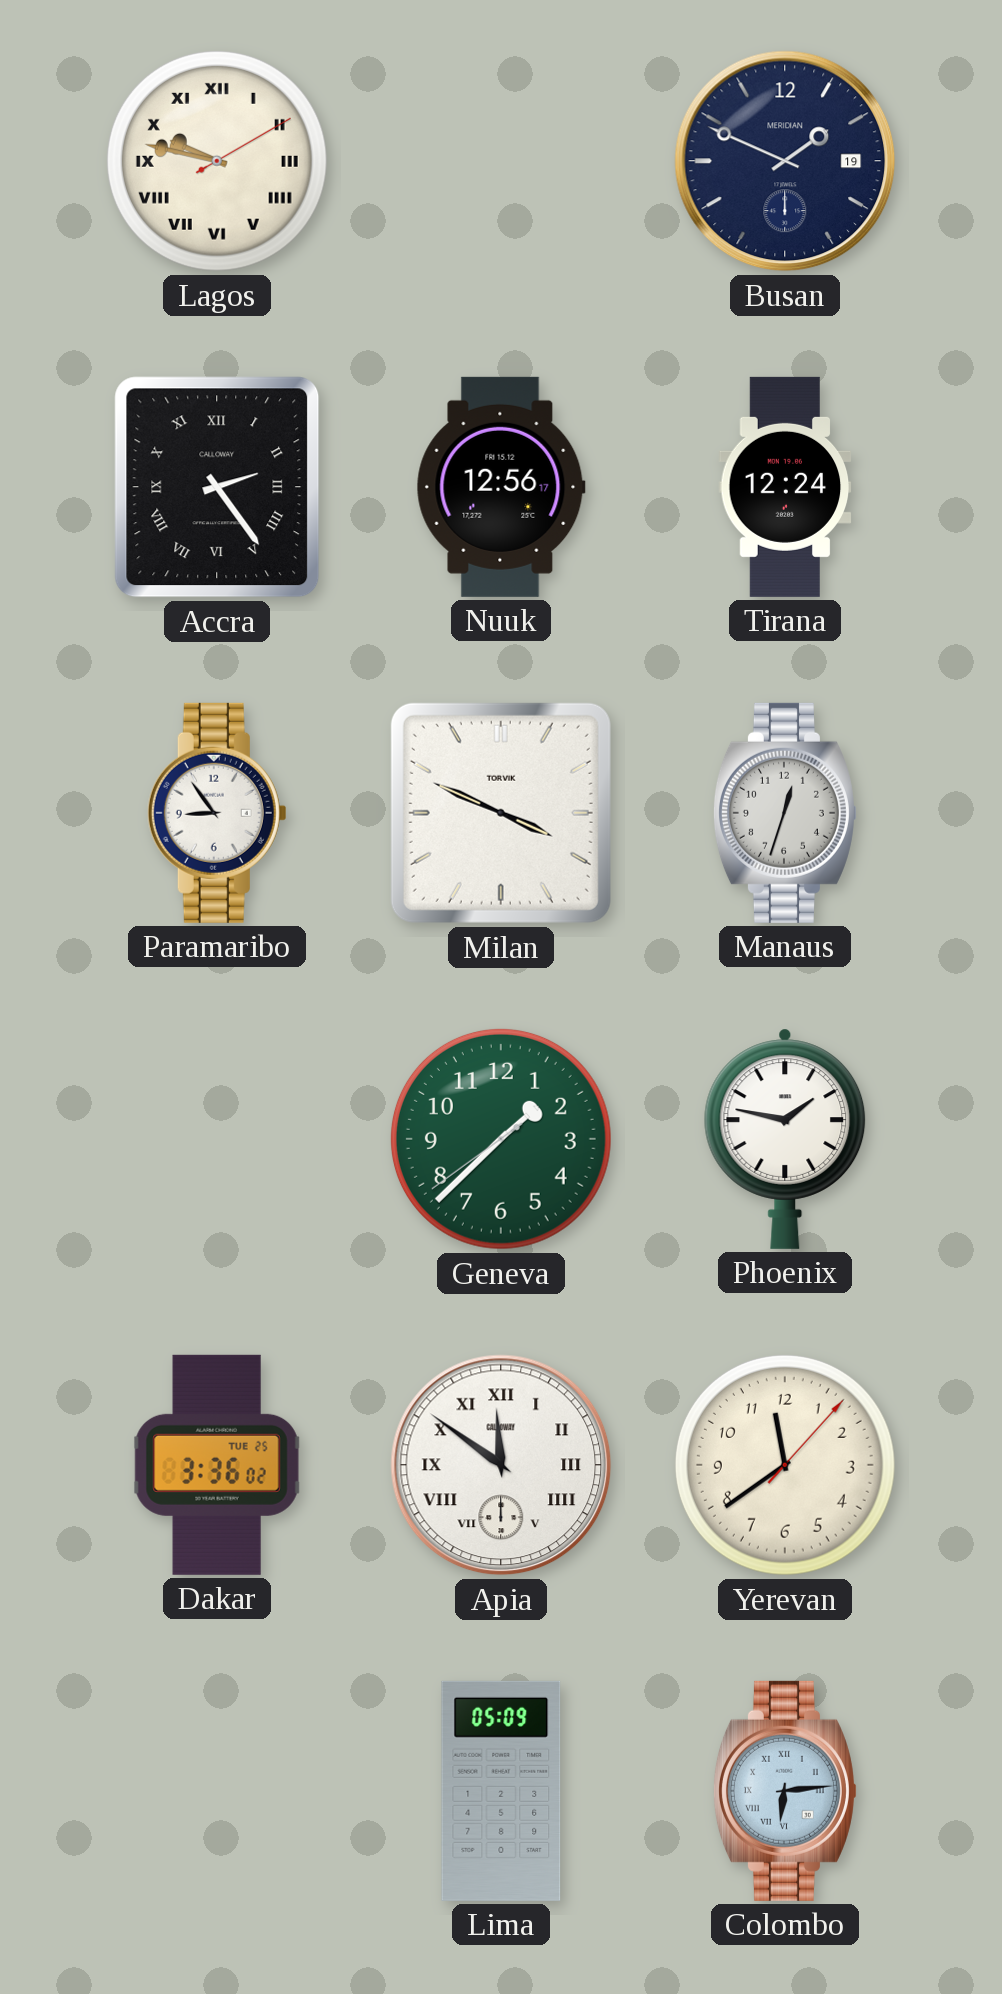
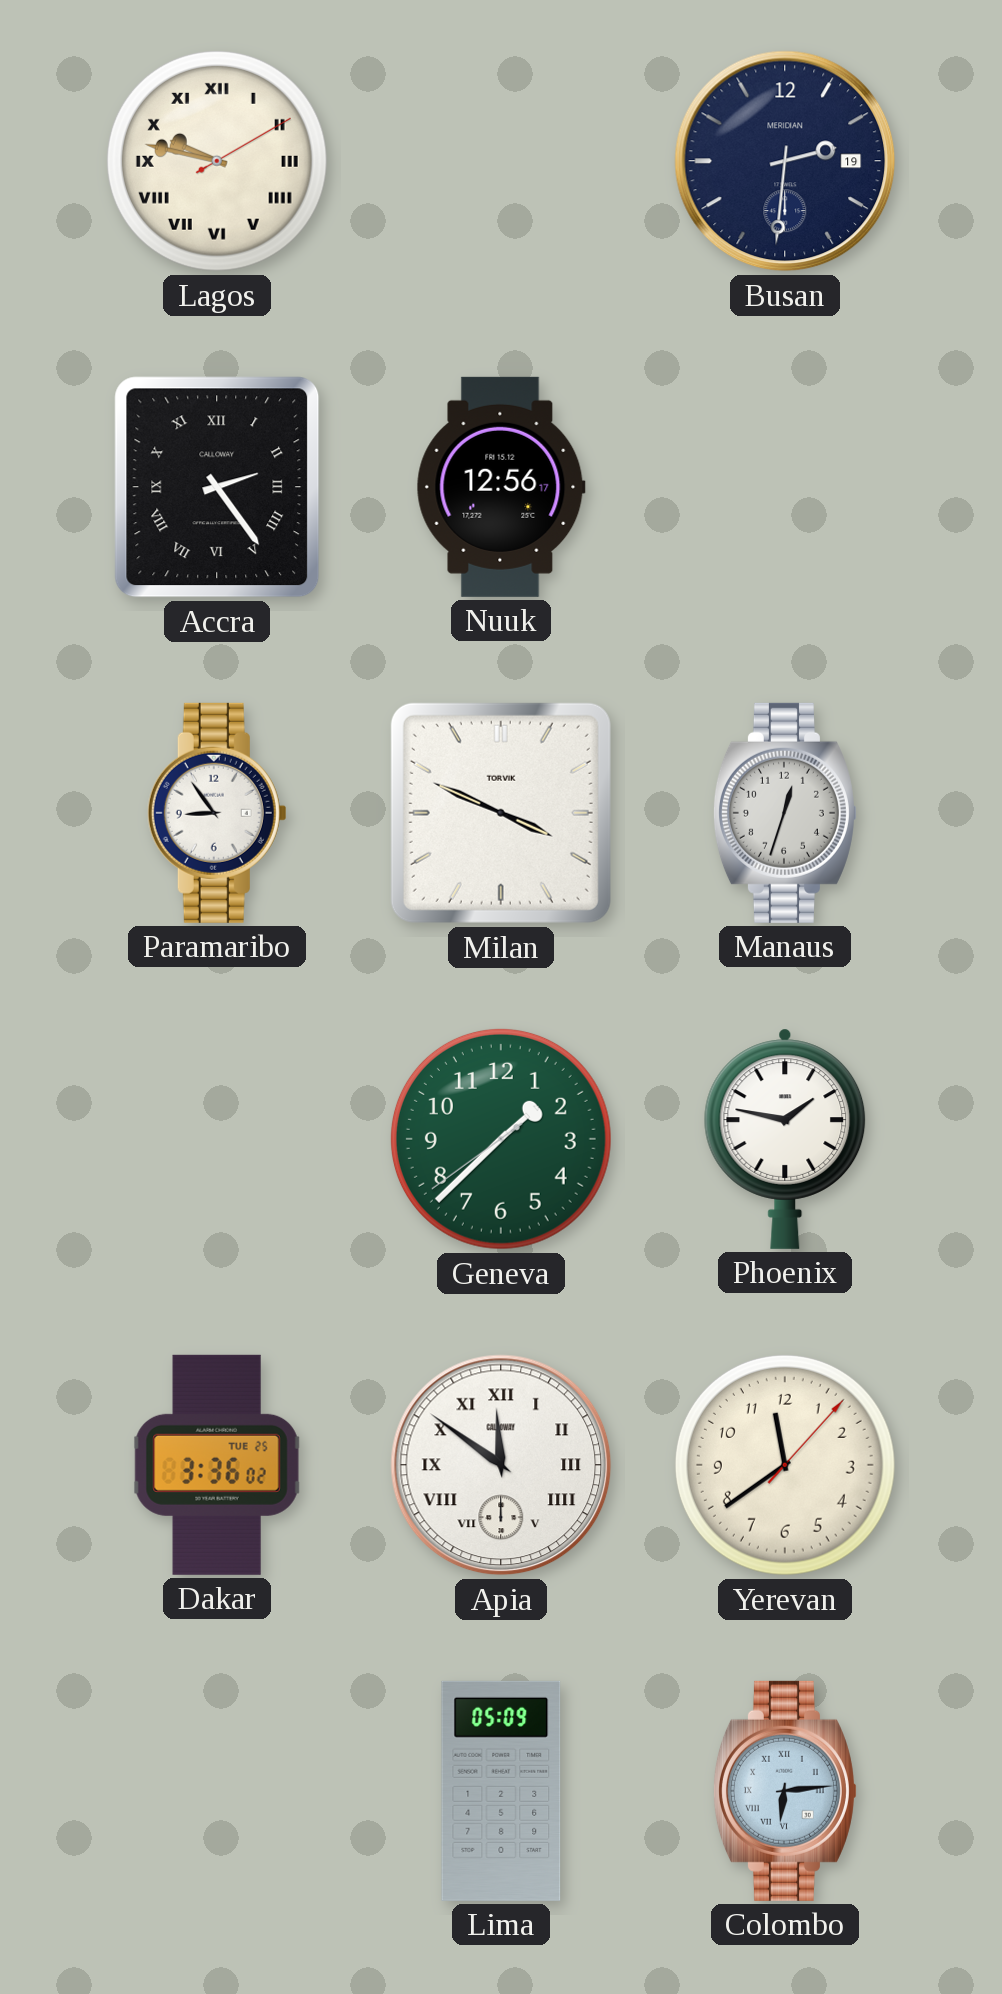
Busan: 1:49 -> 2:31
Tirana: 12:24 -> none
